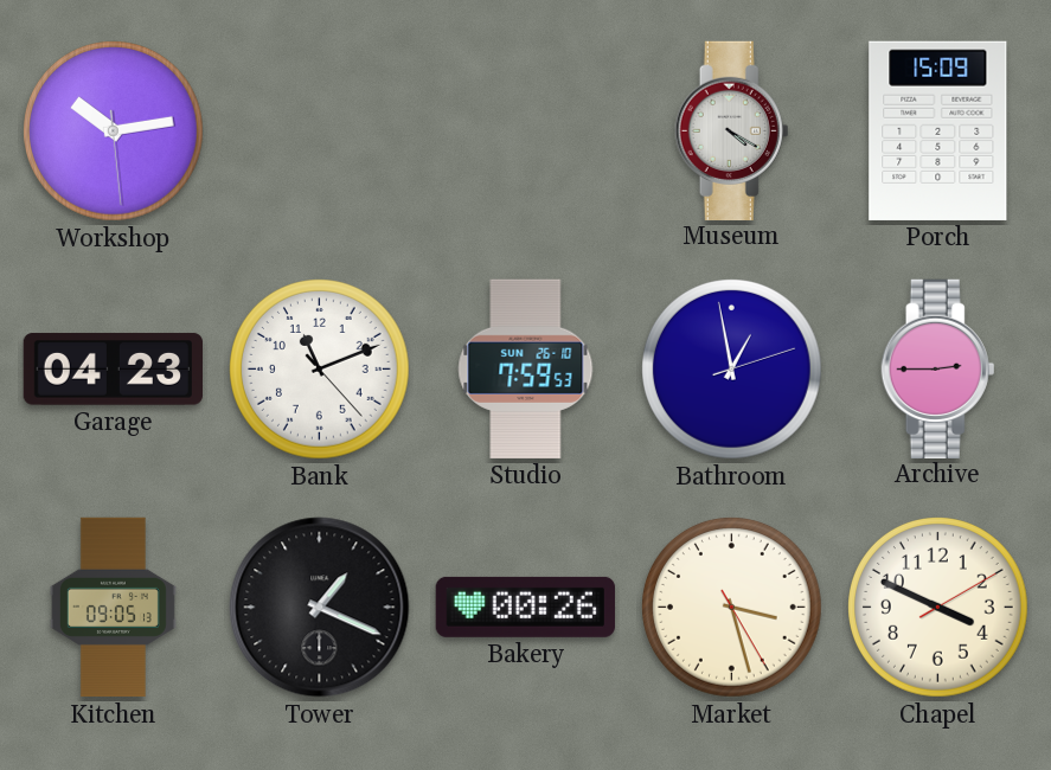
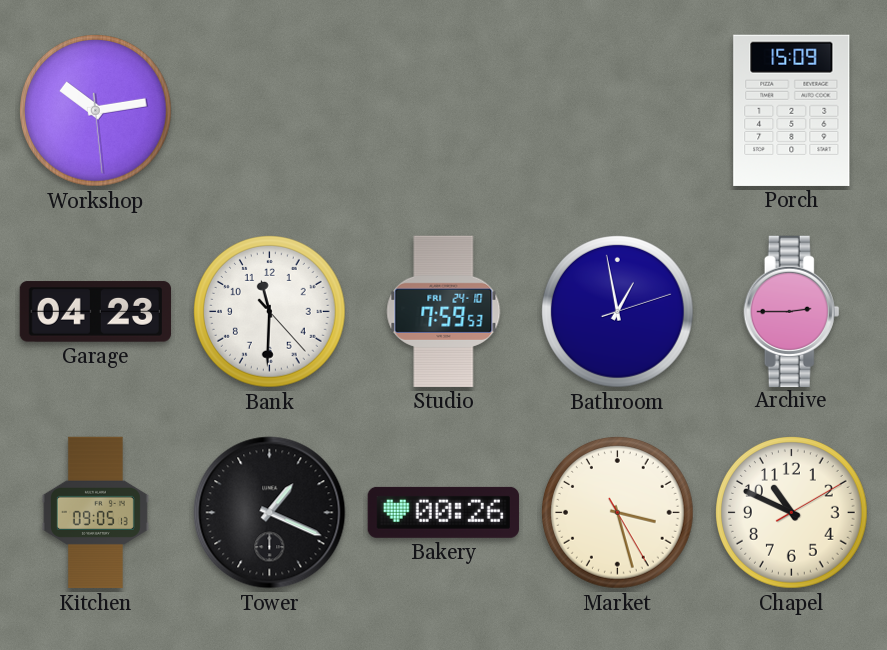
Museum: 4:20 -> none
Bank: 11:11 -> 11:30
Studio date: SUN 26-10 -> FRI 24-10
Chapel: 3:49 -> 10:49
